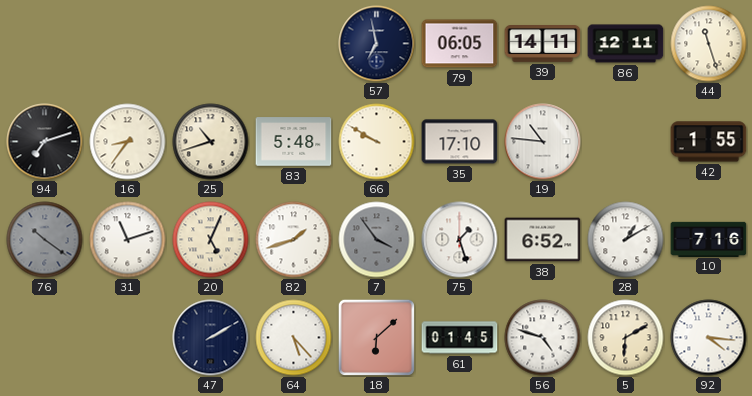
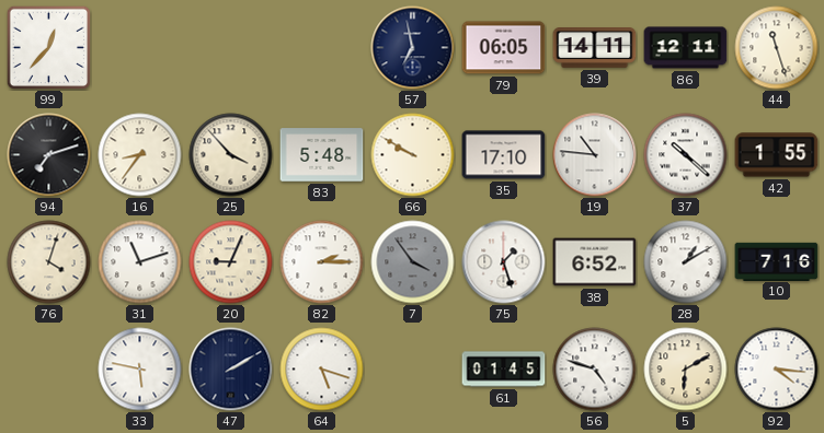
99: none -> 12:37
25: 10:42 -> 3:53
37: none -> 10:22
76: 10:21 -> 4:03
76 dial: grey -> cream
20: 5:04 -> 9:04
82: 1:42 -> 2:15
33: none -> 5:47
64: 5:23 -> 5:18
18: 6:08 -> none
